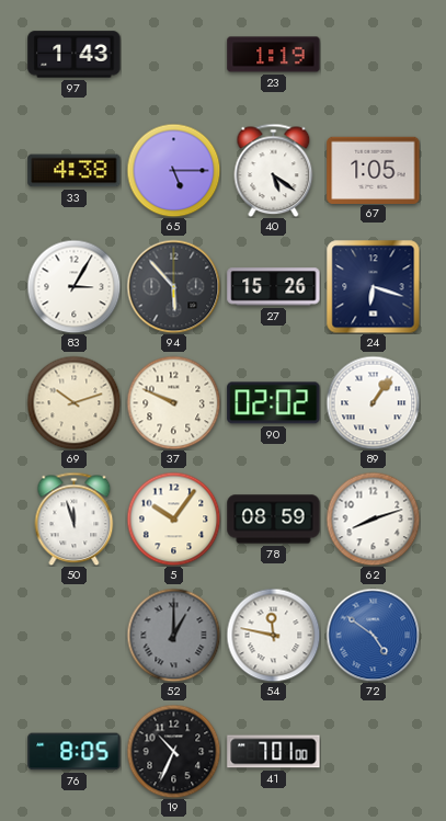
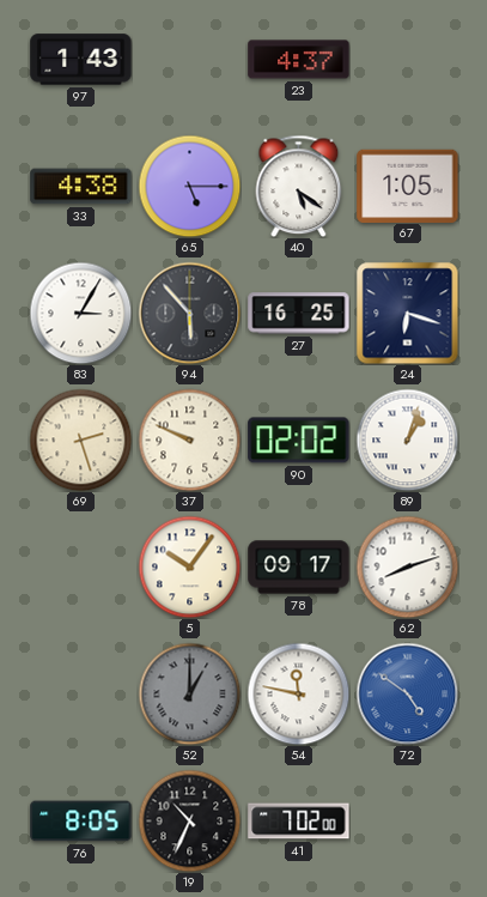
23: 1:19 -> 4:37
27: 15:26 -> 16:25
69: 10:12 -> 2:27
89: 1:06 -> 1:03
50: 11:57 -> none
78: 08:59 -> 09:17
41: 7:01 -> 7:02
